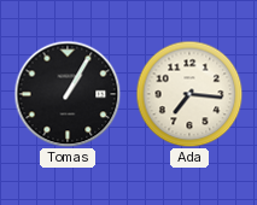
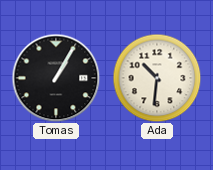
Ada: 7:16 -> 10:31
